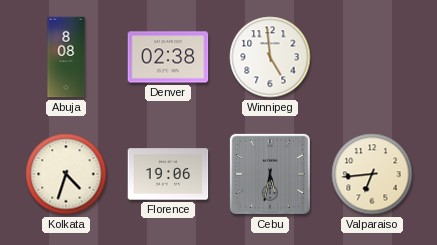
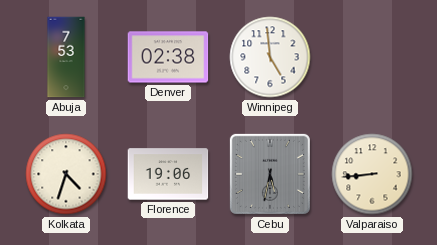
Abuja: 8:08 -> 7:53
Valparaiso: 6:44 -> 8:44
